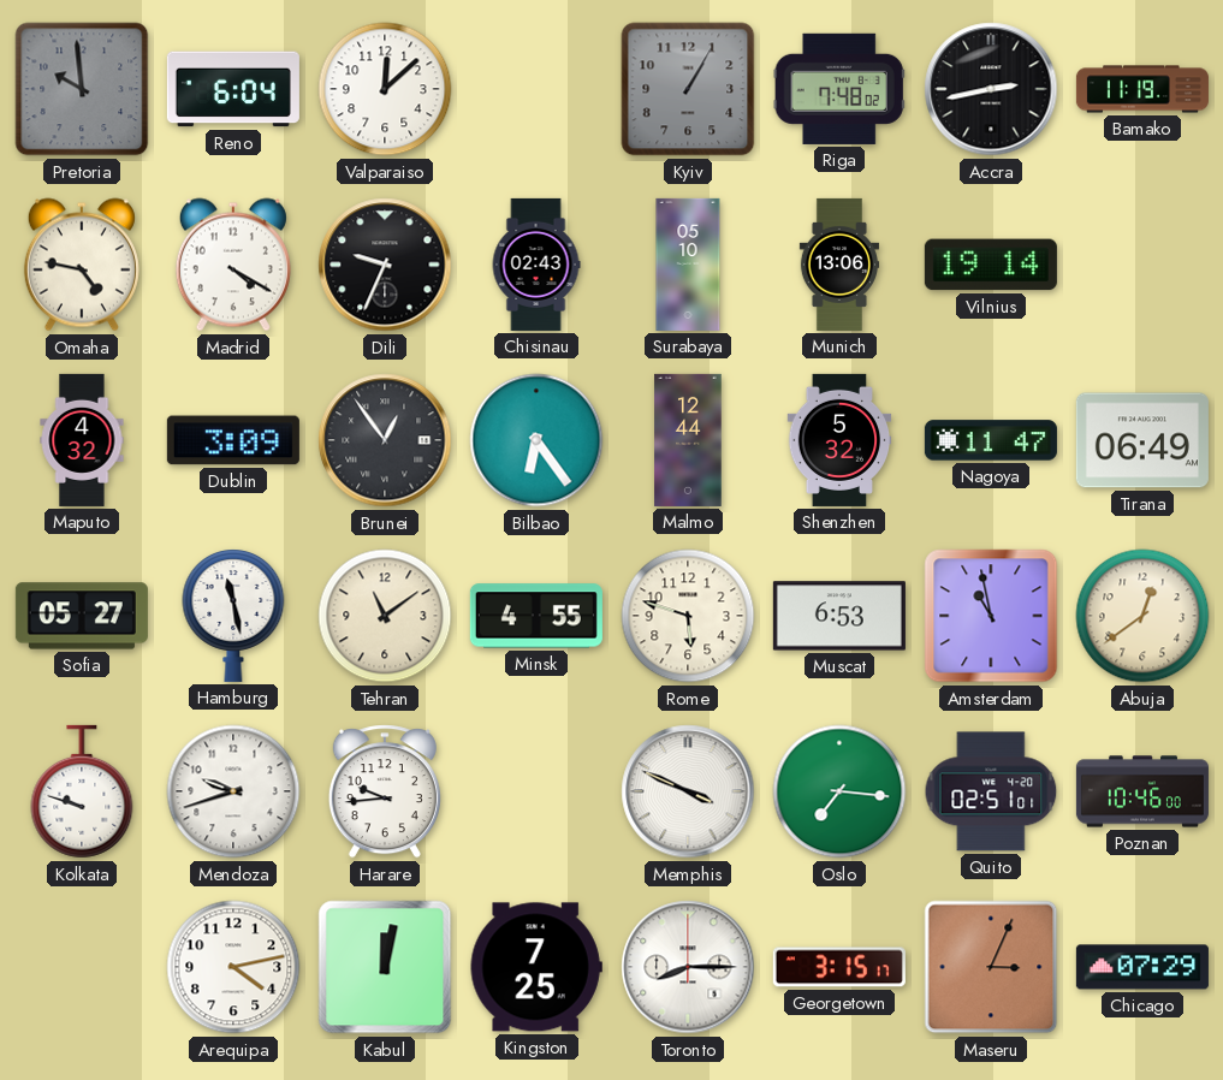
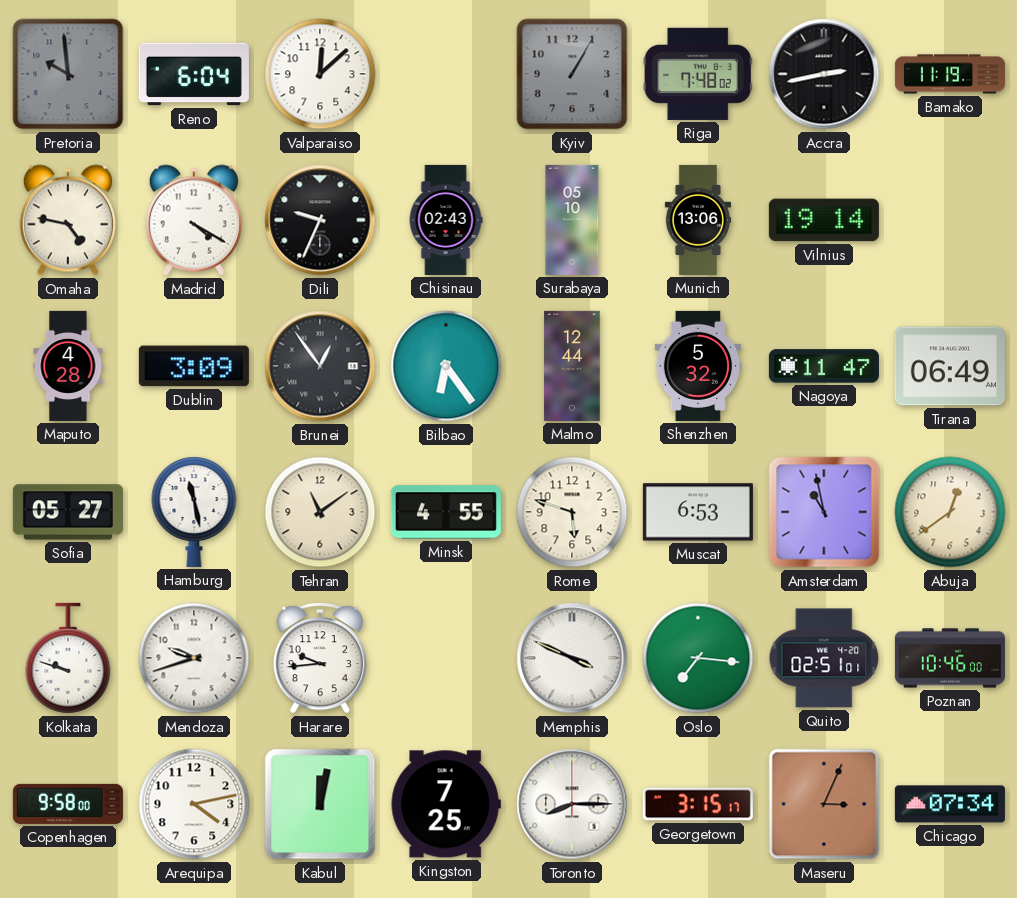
Maputo: 4:32 -> 4:28
Copenhagen: none -> 9:58
Chicago: 07:29 -> 07:34
